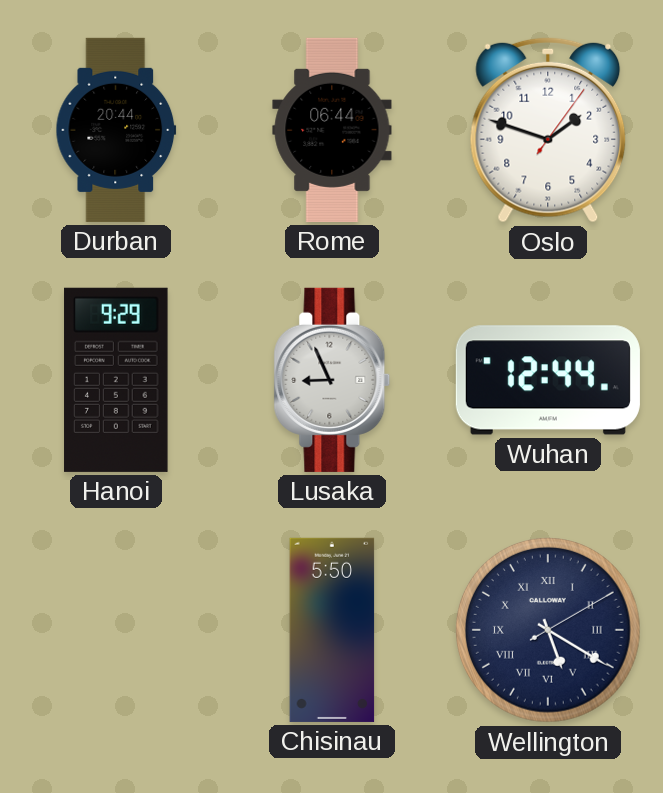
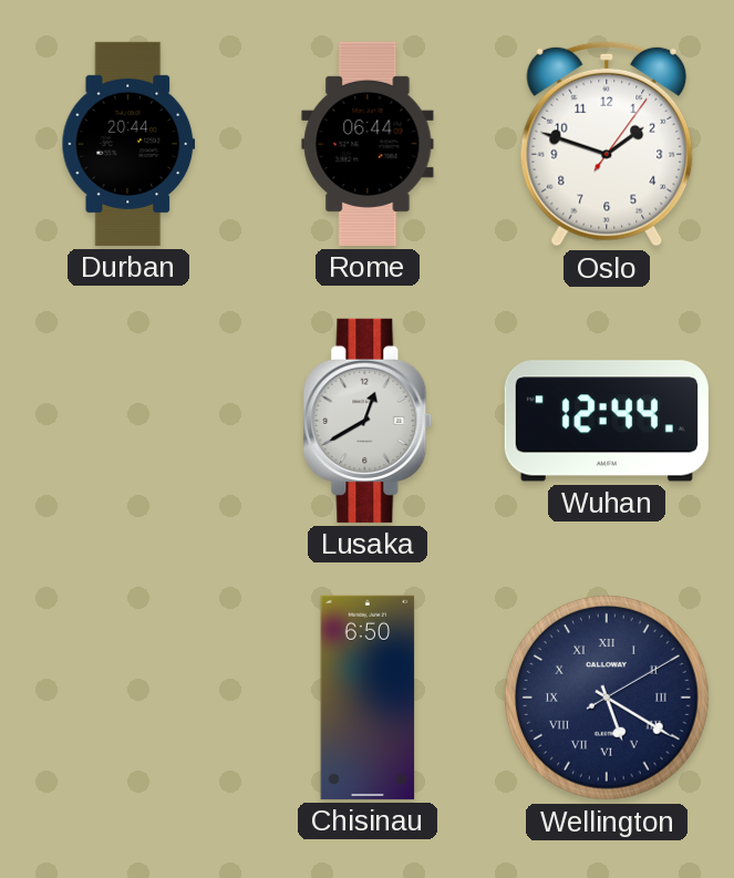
Hanoi: 9:29 -> none
Lusaka: 8:56 -> 12:40
Chisinau: 5:50 -> 6:50
